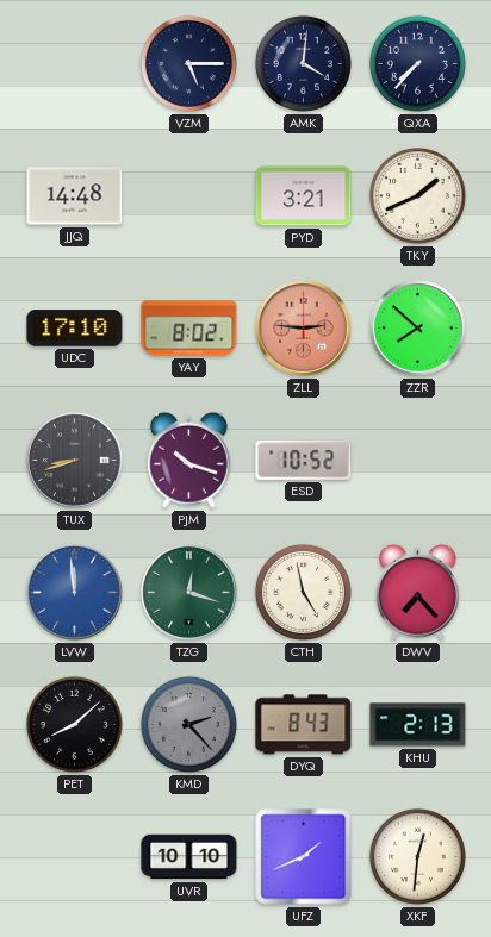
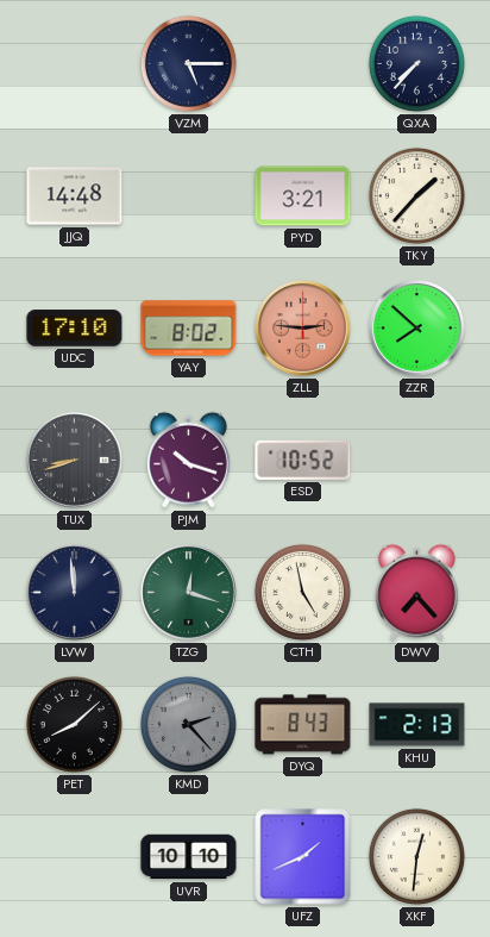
AMK: 4:01 -> none
TKY: 1:41 -> 1:37
LVW dial: blue -> navy
